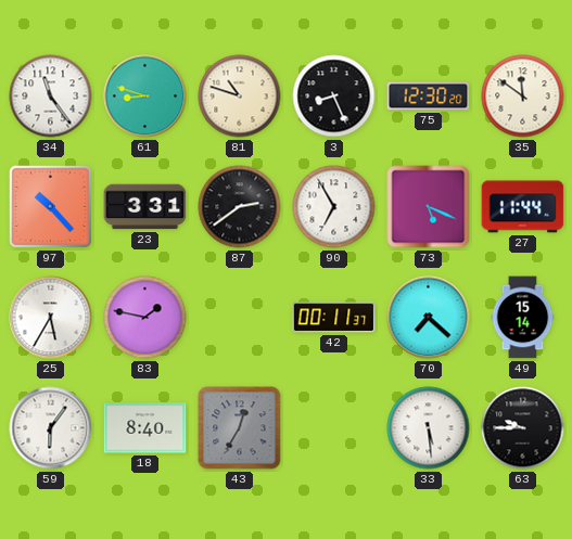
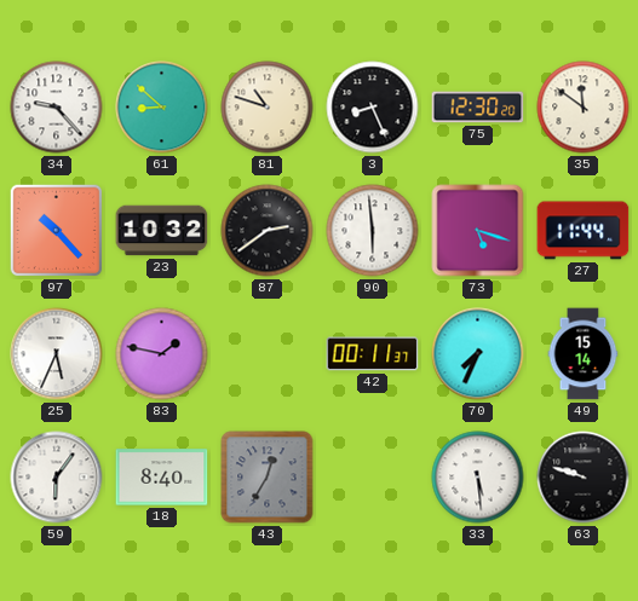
34: 11:24 -> 9:23
61: 8:48 -> 8:52
23: 3:31 -> 10:32
90: 6:55 -> 5:59
73: 5:19 -> 5:18
25: 5:35 -> 5:34
70: 7:22 -> 7:34
63: 9:45 -> 9:48
